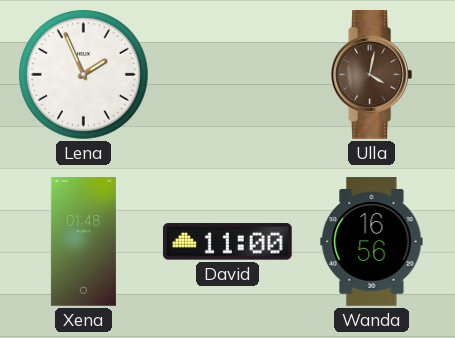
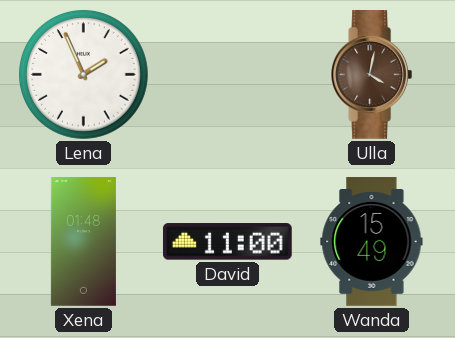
Wanda: 16:56 -> 15:49
